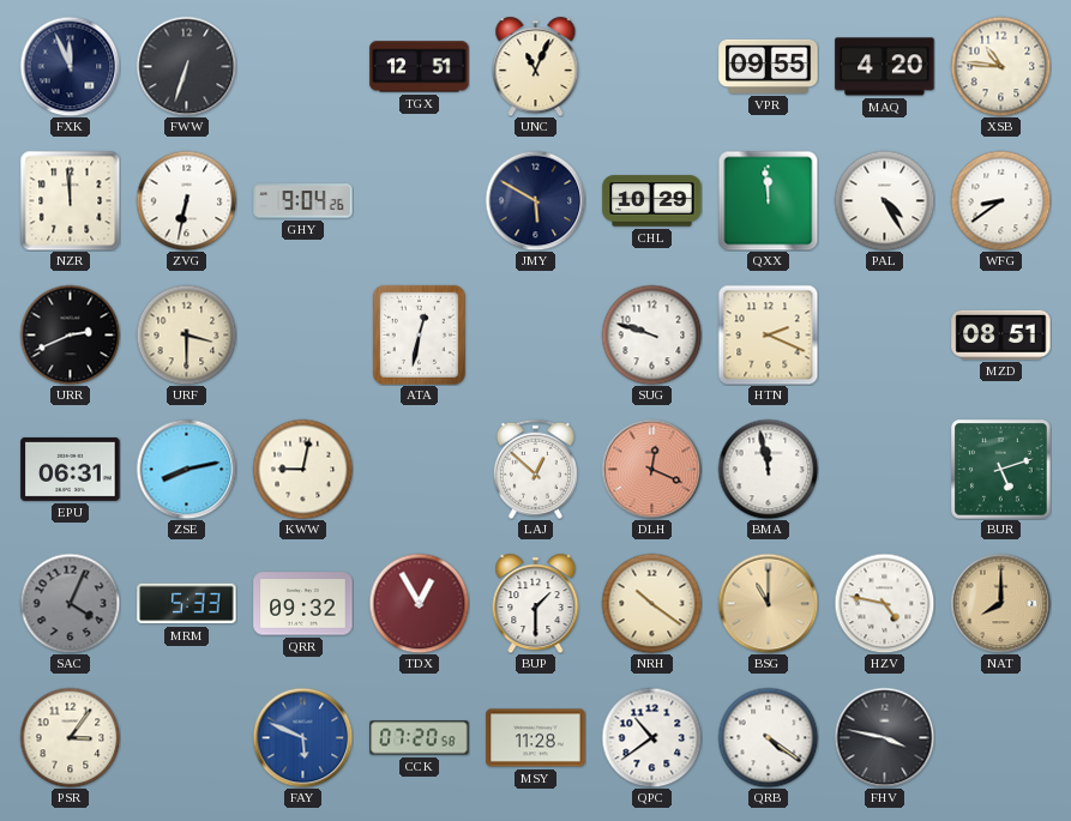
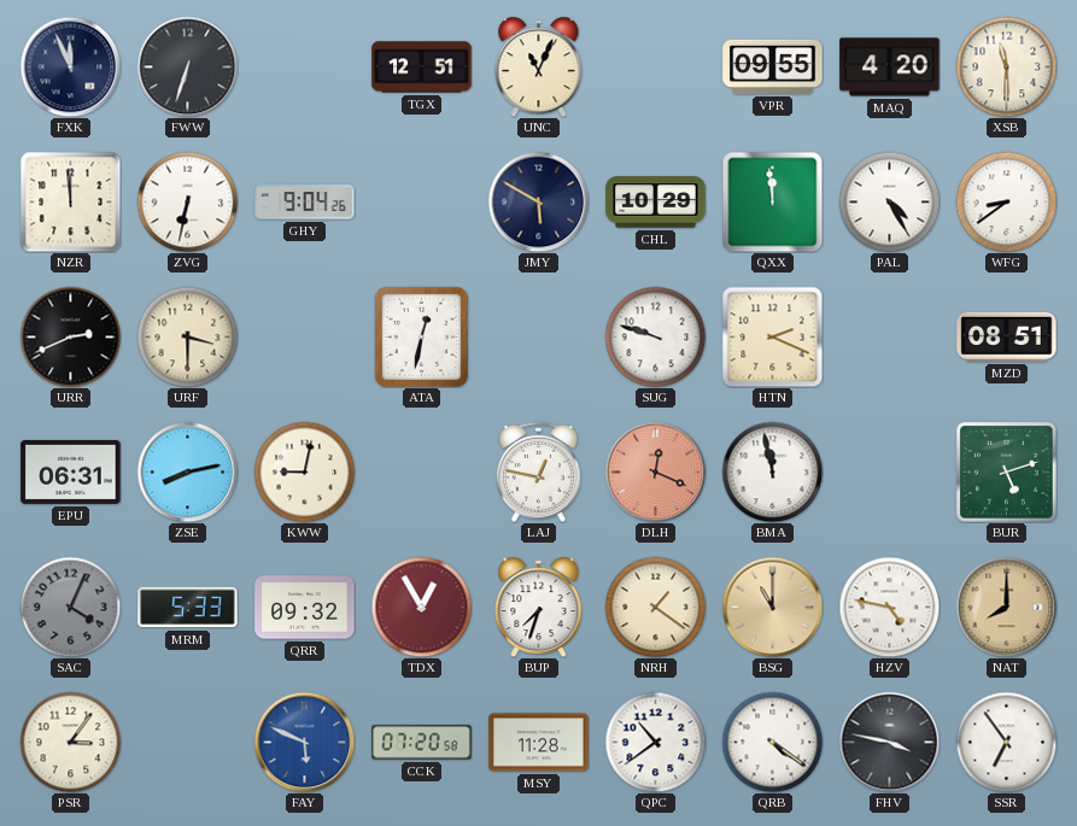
XSB: 10:46 -> 11:30
LAJ: 12:52 -> 12:47
BUP: 1:30 -> 7:33
NRH: 10:21 -> 1:21
SSR: none -> 6:54
